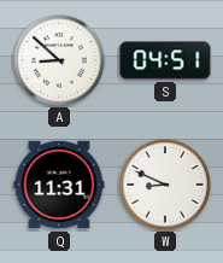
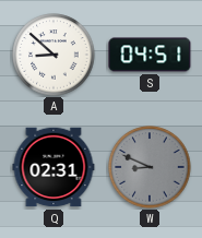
Q: 11:31 -> 02:31
W dial: white -> grey
